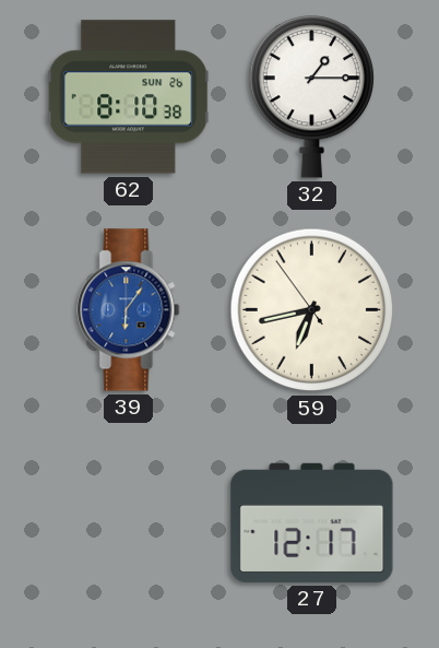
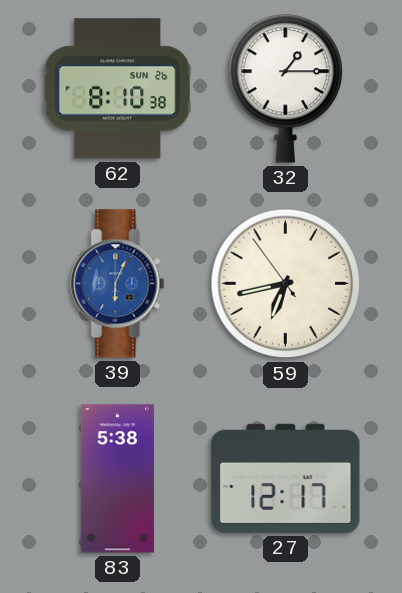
39: 6:06 -> 6:04
83: none -> 5:38
